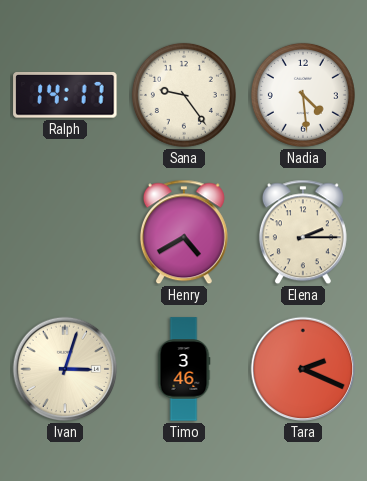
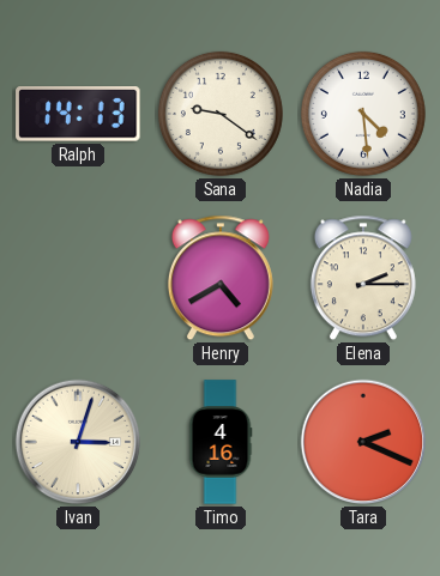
Ralph: 14:17 -> 14:13
Sana: 9:24 -> 9:21
Timo: 3:46 -> 4:16
